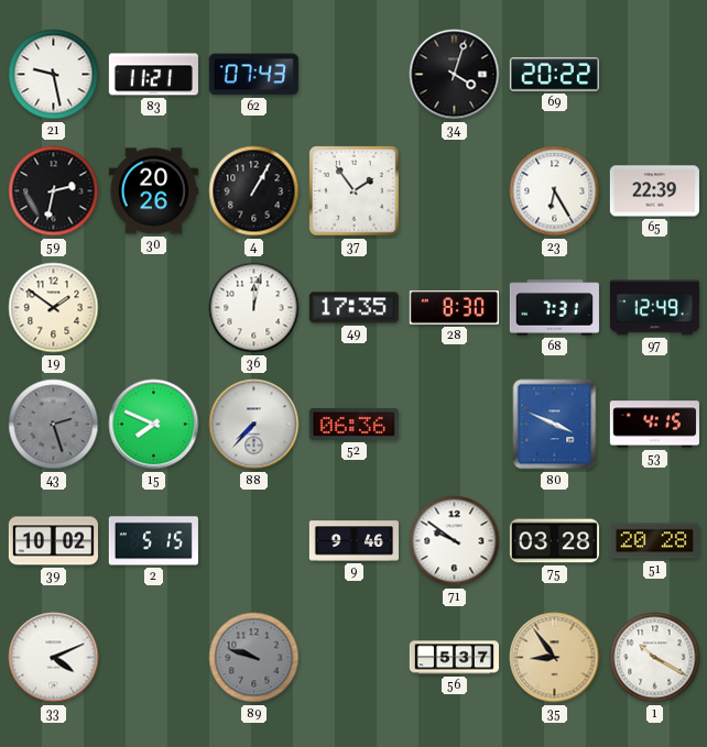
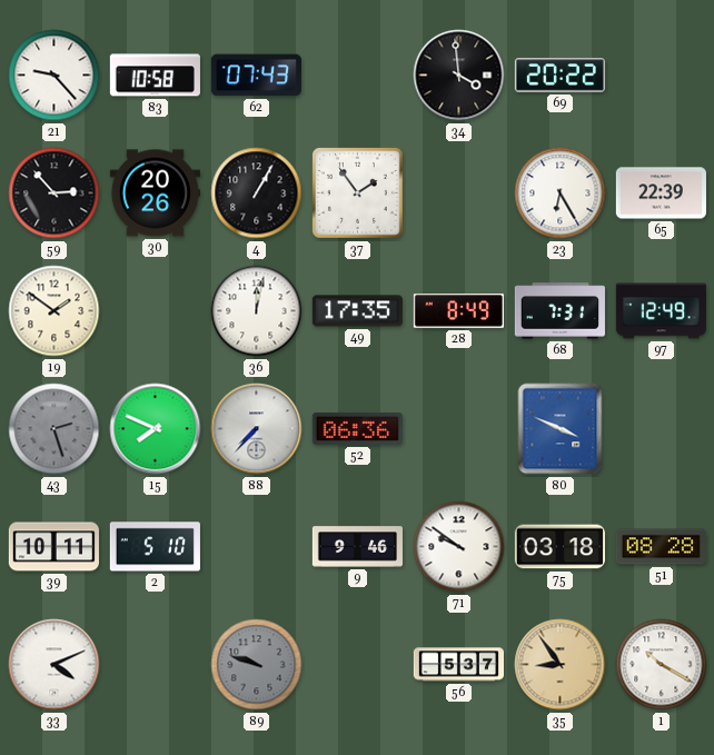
21: 9:28 -> 9:23
83: 11:21 -> 10:58
34: 4:03 -> 3:59
59: 2:32 -> 2:53
28: 8:30 -> 8:49
53: 4:15 -> none
39: 10:02 -> 10:11
2: 5:15 -> 5:10
75: 03:28 -> 03:18
51: 20:28 -> 08:28
